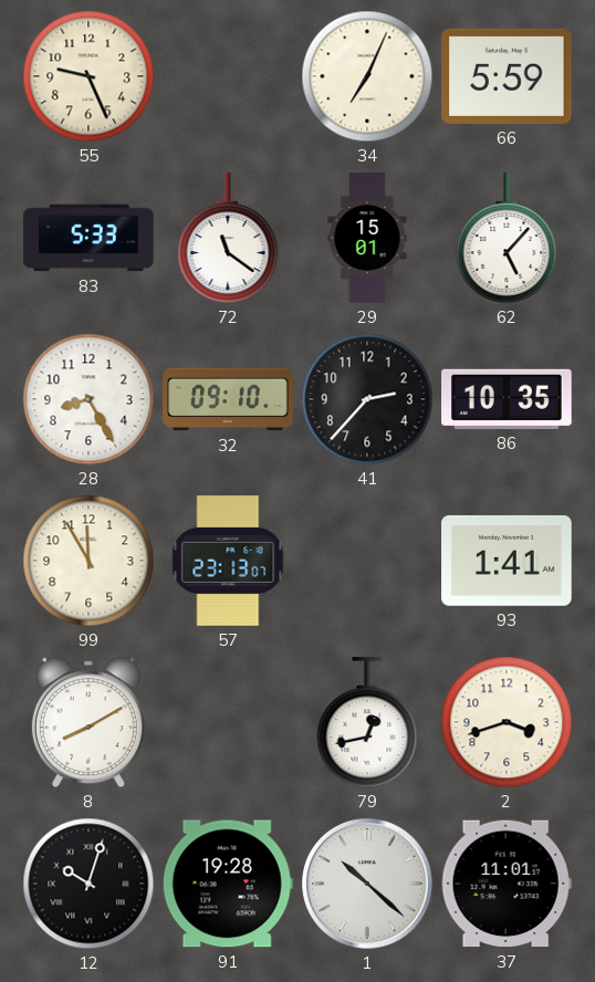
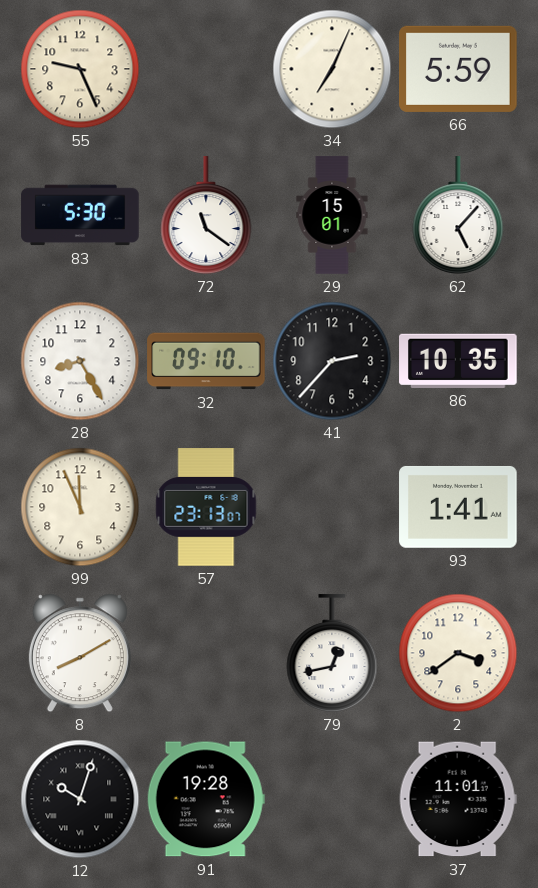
83: 5:33 -> 5:30
99: 11:55 -> 11:56
2: 3:42 -> 3:39
1: 10:22 -> none
